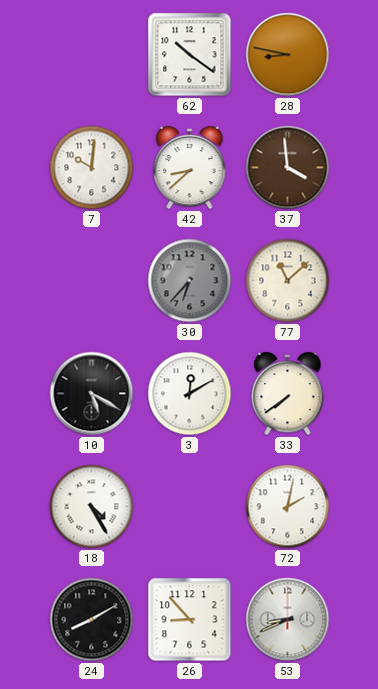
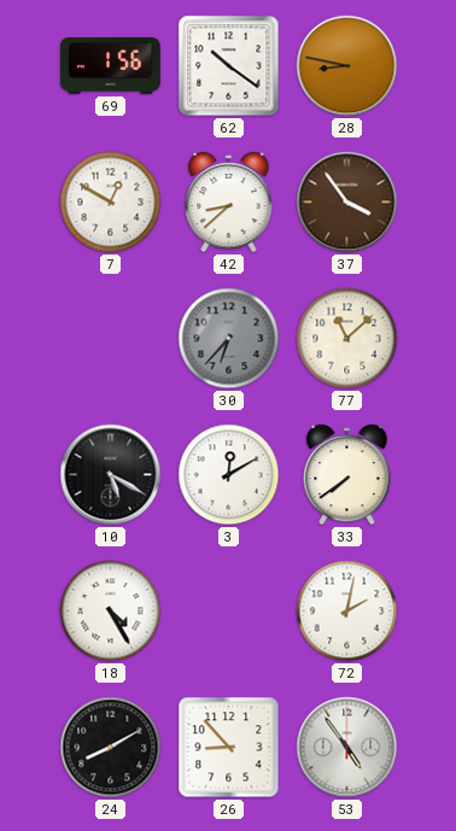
69: none -> 1:56
7: 10:01 -> 12:50
37: 3:59 -> 3:54
53: 8:41 -> 4:54
